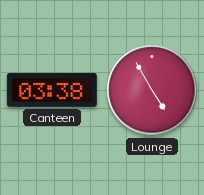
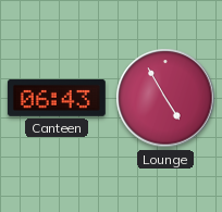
Canteen: 03:38 -> 06:43
